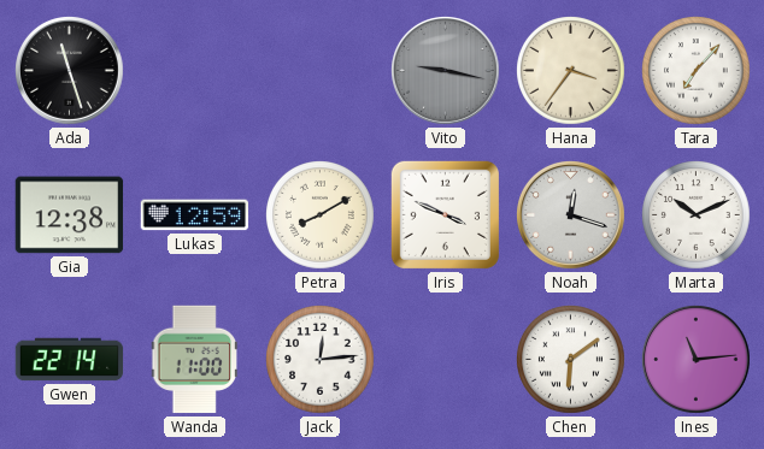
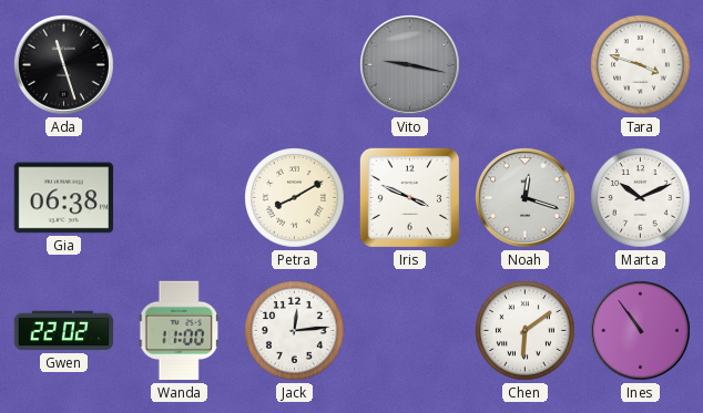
Hana: 3:36 -> none
Tara: 7:07 -> 3:48
Gia: 12:38 -> 06:38
Lukas: 12:59 -> none
Gwen: 22:14 -> 22:02
Ines: 11:14 -> 10:54
